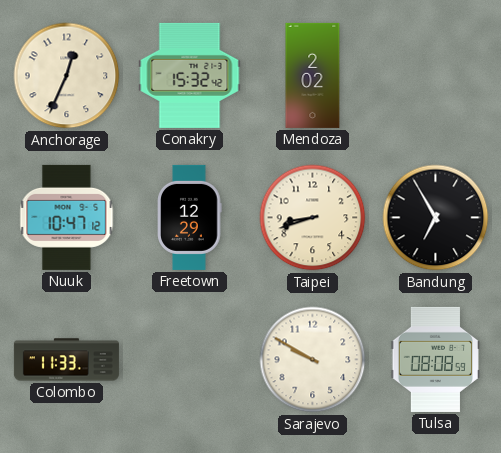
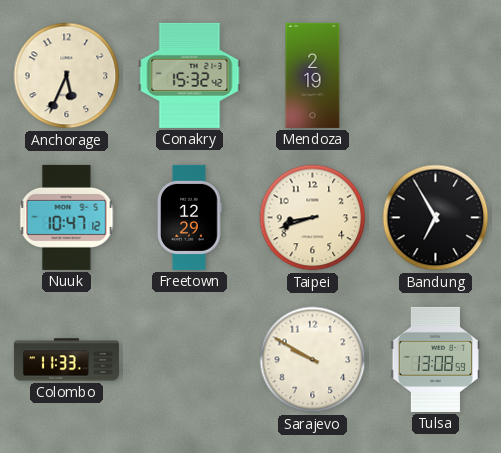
Anchorage: 12:34 -> 5:34
Mendoza: 2:02 -> 2:19
Tulsa: 08:08 -> 13:08
